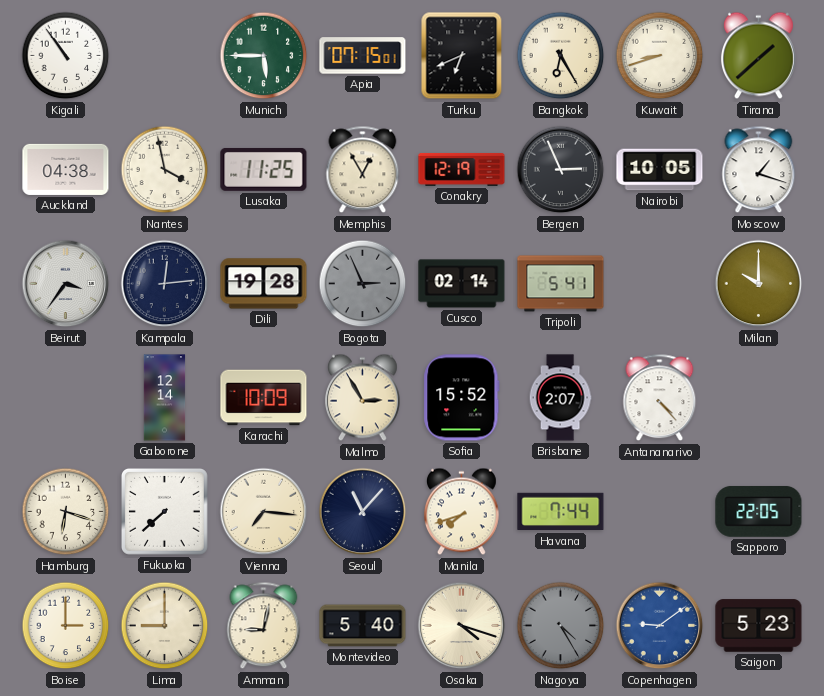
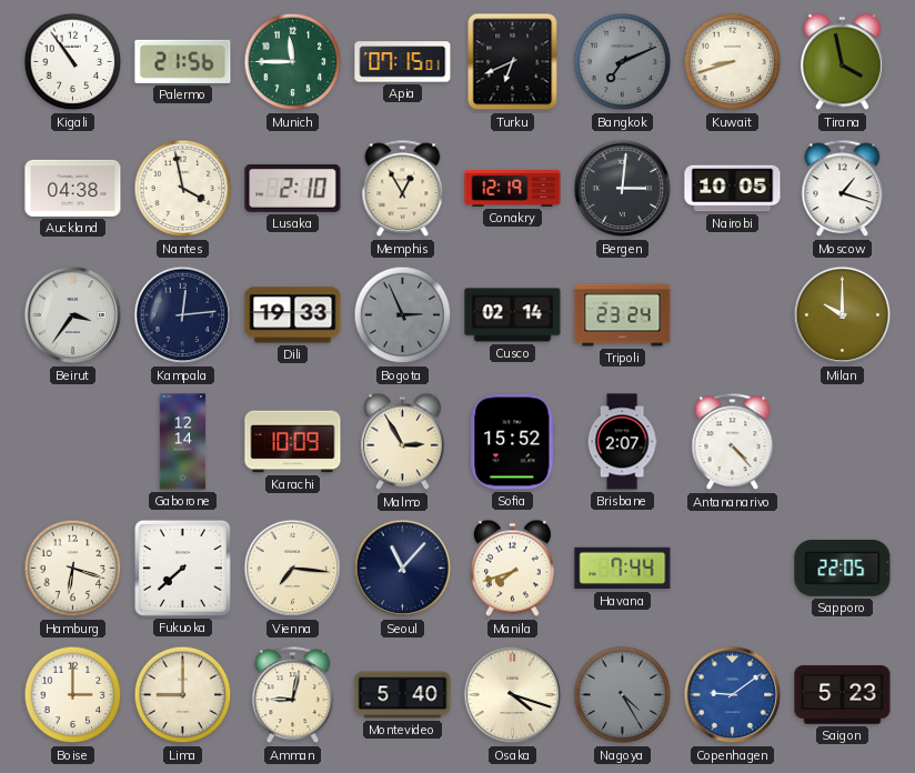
Palermo: none -> 21:56
Munich: 5:45 -> 11:45
Bangkok: 6:25 -> 7:11
Bangkok dial: cream -> grey
Tirana: 1:38 -> 3:58
Lusaka: 11:25 -> 2:10
Bergen: 2:56 -> 3:01
Dili: 19:28 -> 19:33
Tripoli: 5:41 -> 23:24
